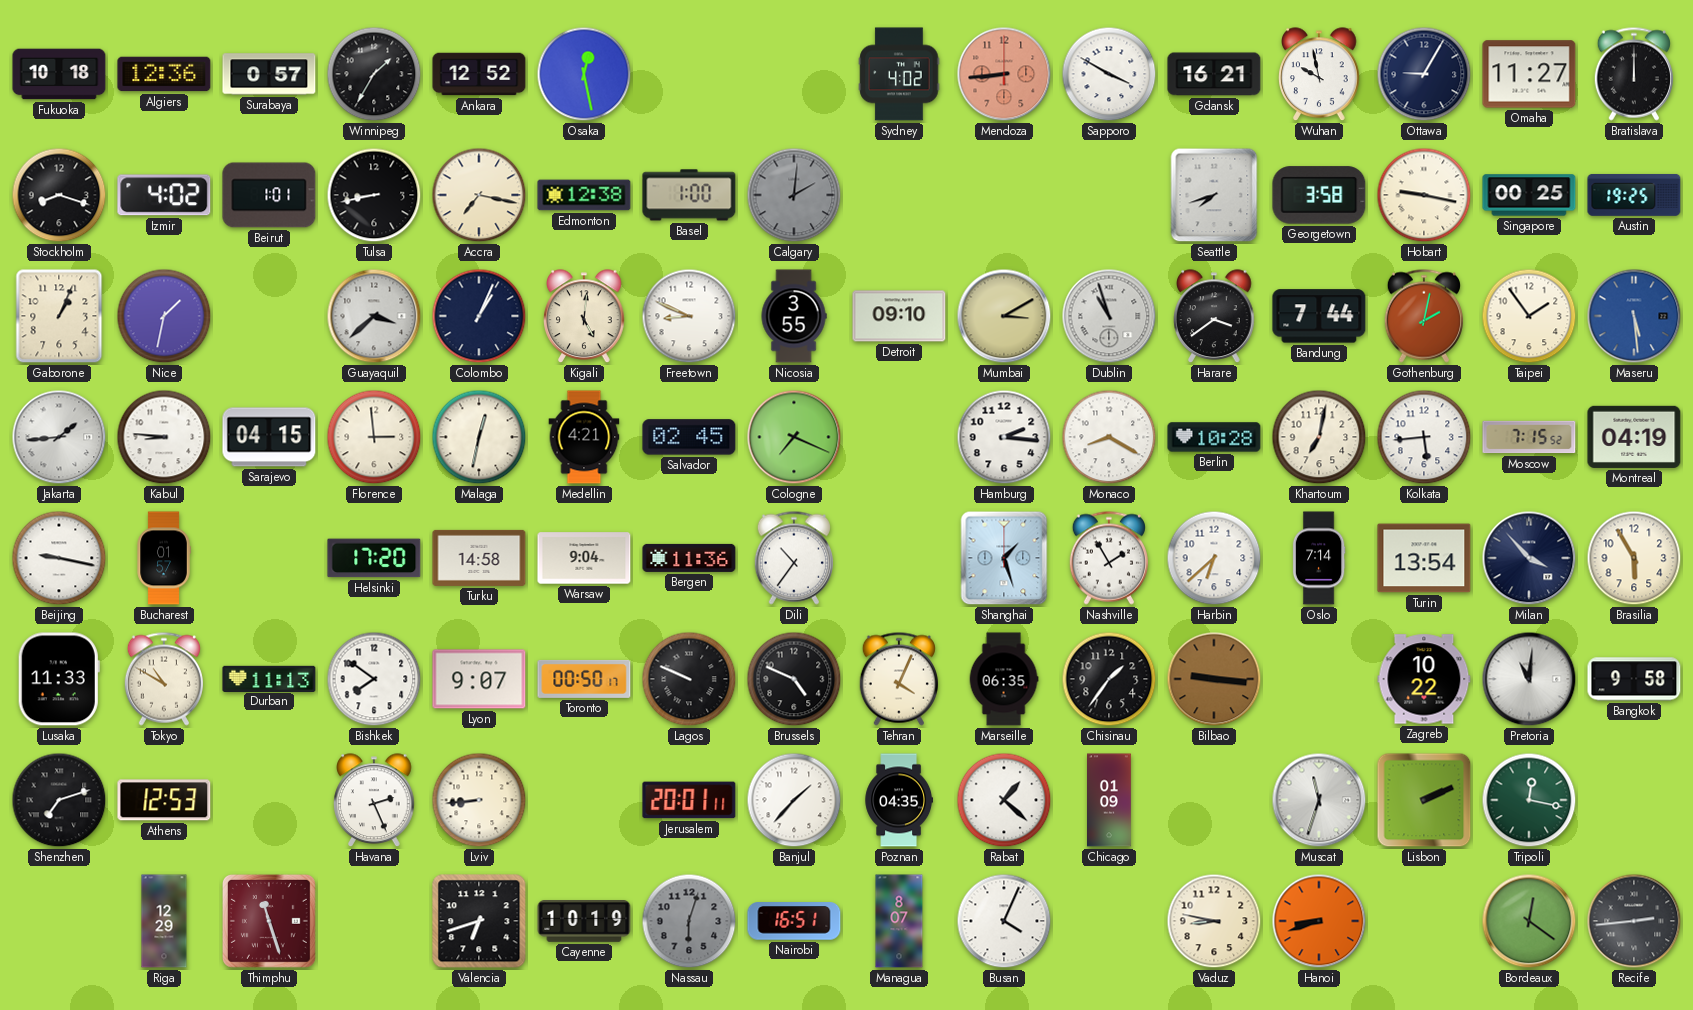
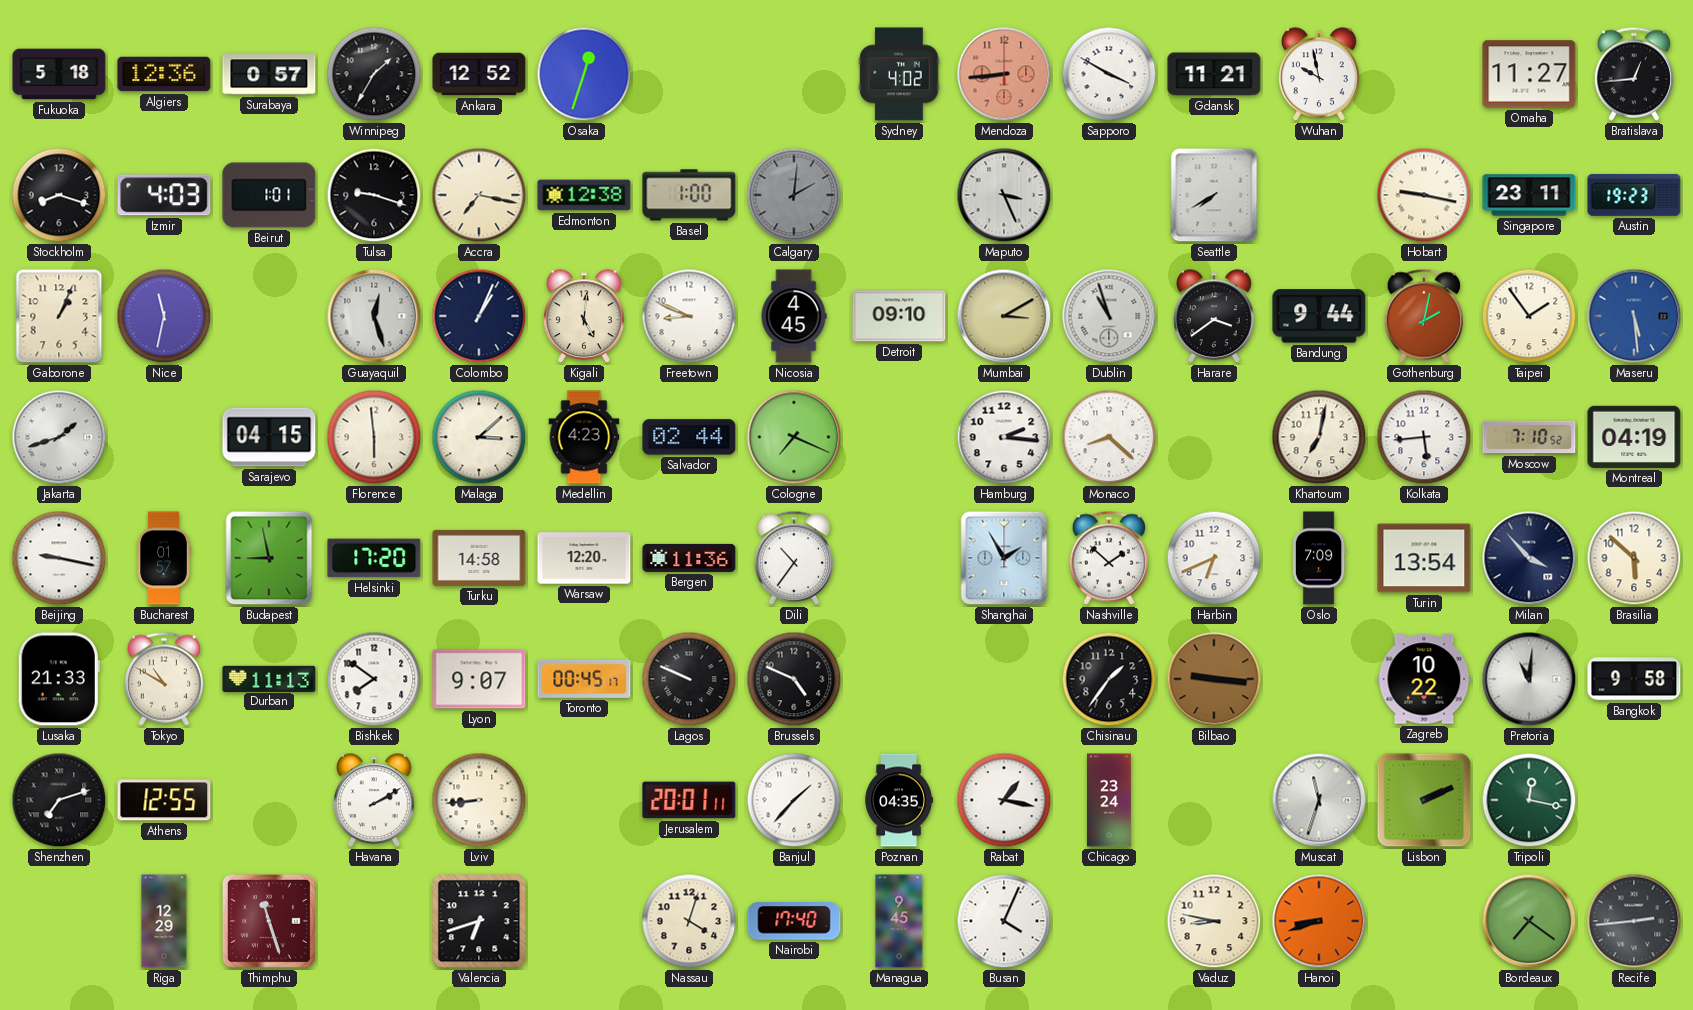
Fukuoka: 10:18 -> 5:18
Osaka: 12:28 -> 12:33
Gdansk: 16:21 -> 11:21
Ottawa: 9:05 -> none
Bratislava: 12:00 -> 12:44
Izmir: 4:02 -> 4:03
Tulsa: 8:43 -> 9:18
Maputo: none -> 3:26
Seattle: 7:42 -> 7:40
Georgetown: 3:58 -> none
Singapore: 00:25 -> 23:11
Austin: 19:25 -> 19:23
Nice: 1:32 -> 11:32
Guayaquil: 3:38 -> 12:27
Nicosia: 3:55 -> 4:45
Bandung: 7:44 -> 9:44
Jakarta: 1:44 -> 1:42
Kabul: 8:46 -> none
Florence: 2:59 -> 5:59
Malaga: 12:32 -> 3:08
Medellin: 4:21 -> 4:23
Salvador: 02:45 -> 02:44
Monaco: 8:20 -> 8:22
Berlin: 10:28 -> none
Moscow: 7:15 -> 7:10
Budapest: none -> 8:58
Warsaw: 9:04 -> 12:20
Shanghai: 1:27 -> 1:55
Nashville: 1:55 -> 1:52
Harbin: 6:38 -> 6:41
Oslo: 7:14 -> 7:09
Brasilia: 5:55 -> 5:52
Lusaka: 11:33 -> 21:33
Toronto: 00:50 -> 00:45
Tehran: 4:04 -> none
Marseille: 06:35 -> none
Athens: 12:53 -> 12:55
Havana: 2:26 -> 2:10
Rabat: 1:22 -> 1:17
Chicago: 01:09 -> 23:24
Cayenne: 10:19 -> none
Nassau: 6:03 -> 4:03
Nassau dial: grey -> cream
Nairobi: 16:51 -> 17:40
Managua: 8:07 -> 9:45
Bordeaux: 12:21 -> 7:21
